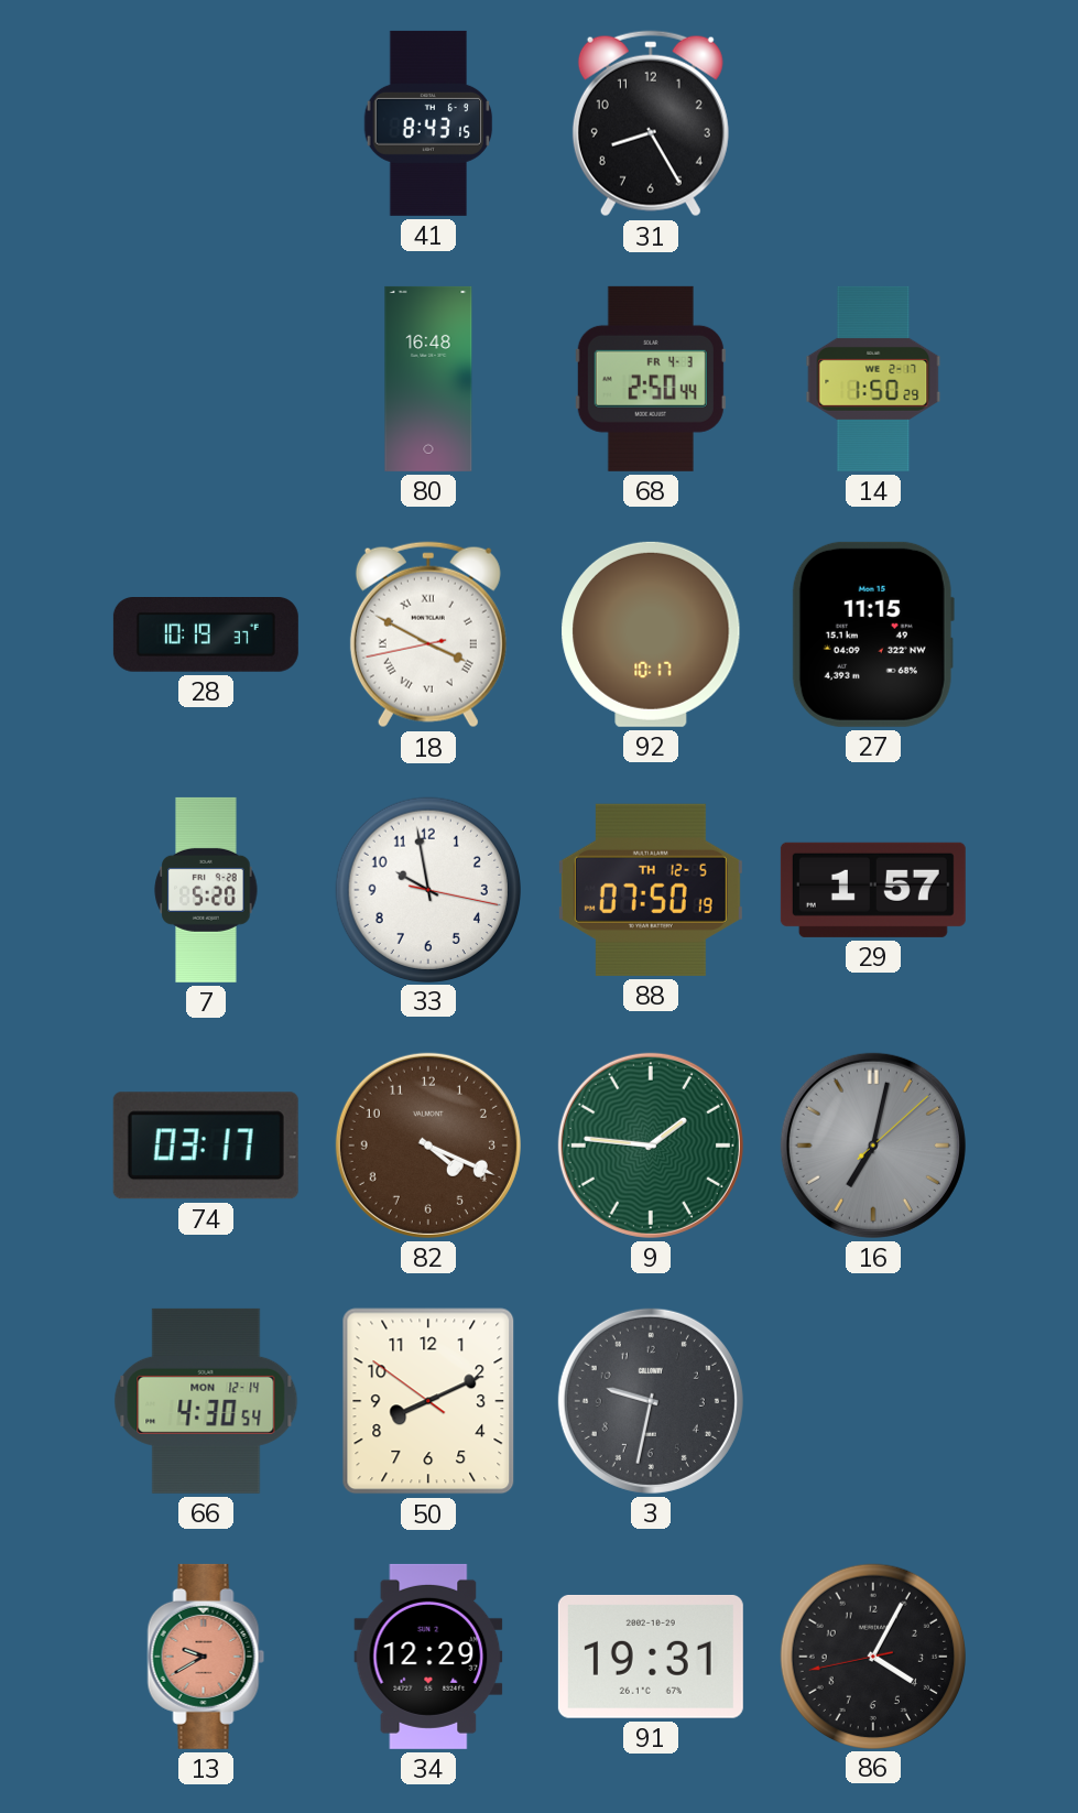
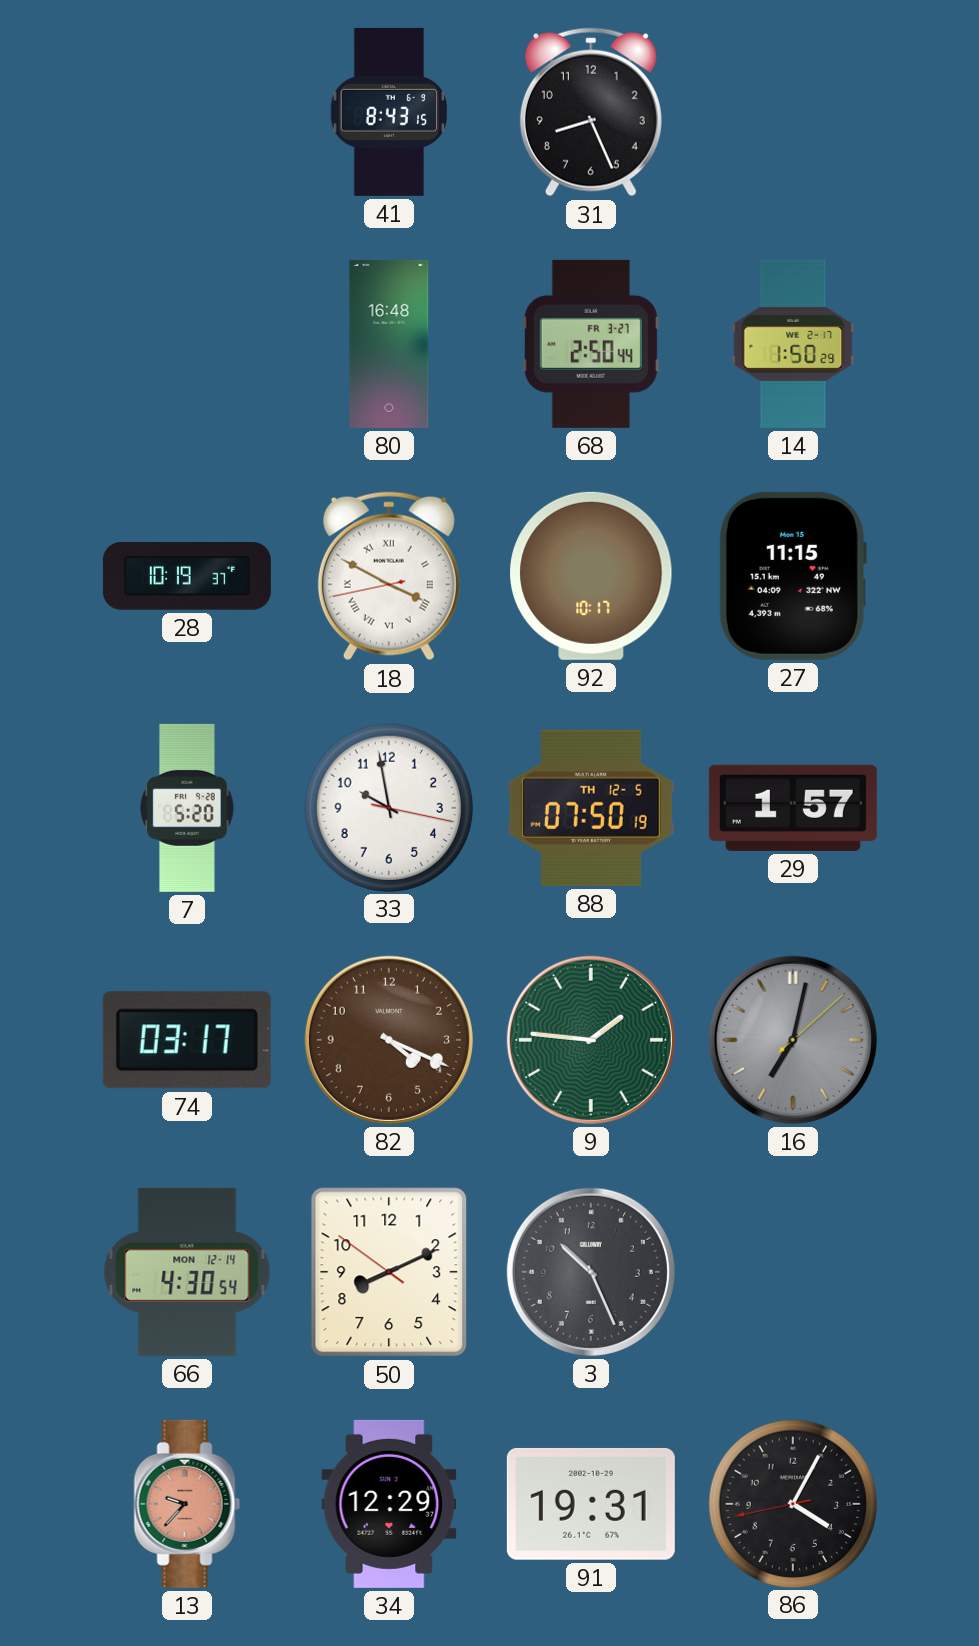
31: 8:25 -> 8:26
68 date: FR 4-3 -> FR 3-27
3: 9:32 -> 10:26
13: 9:40 -> 9:37
